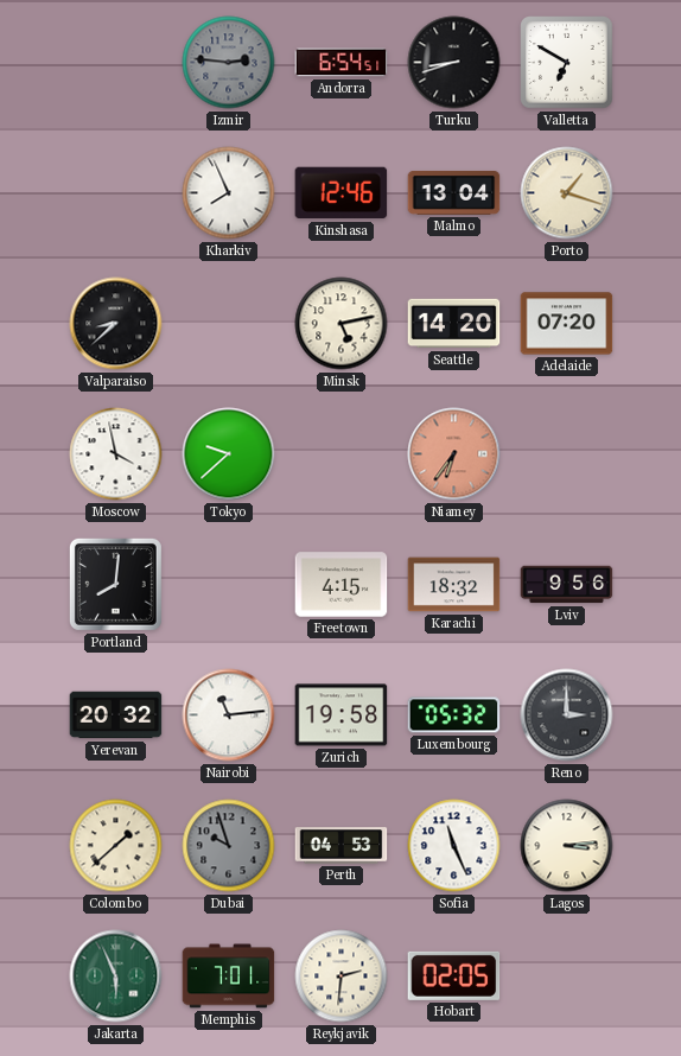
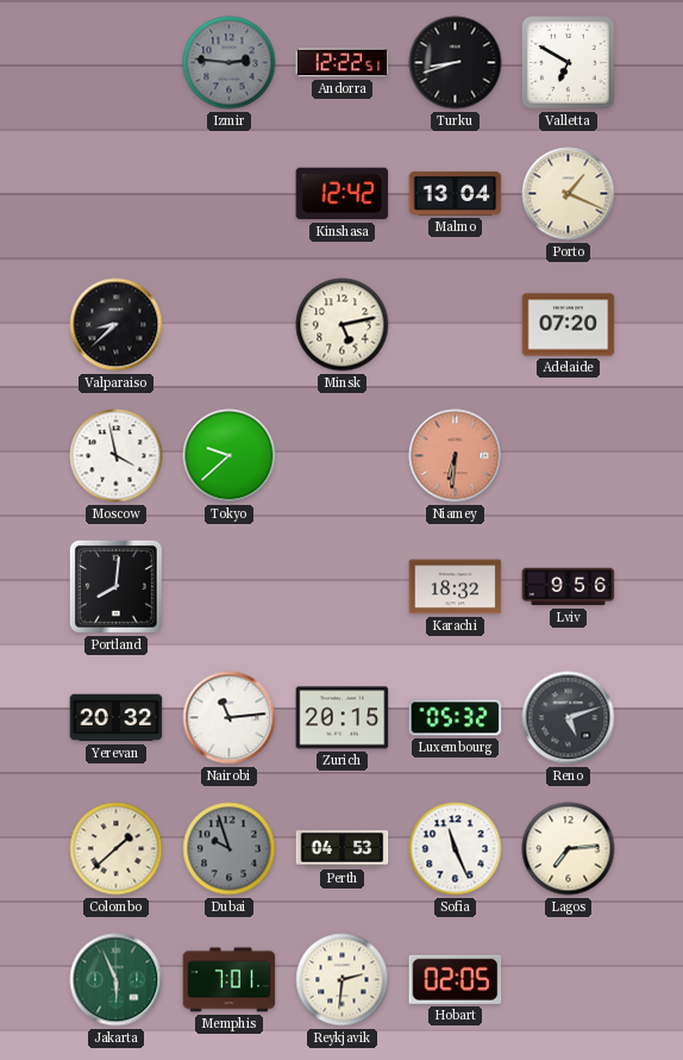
Andorra: 6:54 -> 12:22
Kharkiv: 7:56 -> none
Kinshasa: 12:46 -> 12:42
Porto: 1:18 -> 1:19
Seattle: 14:20 -> none
Niamey: 6:36 -> 6:31
Freetown: 4:15 -> none
Zurich: 19:58 -> 20:15
Reno: 3:00 -> 5:12
Lagos: 3:14 -> 7:14
